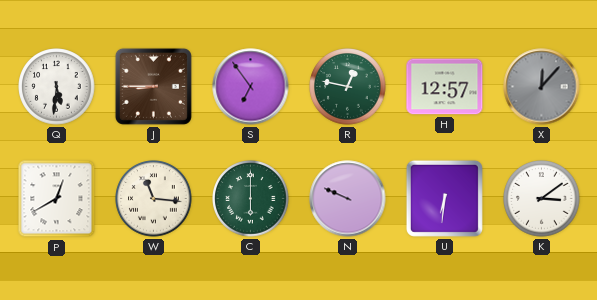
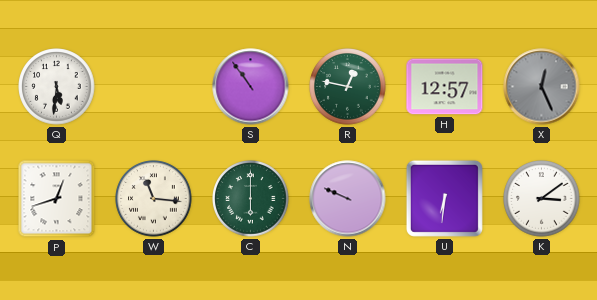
J: 8:45 -> none
S: 6:54 -> 10:54
X: 12:07 -> 12:26
P: 12:40 -> 12:42
